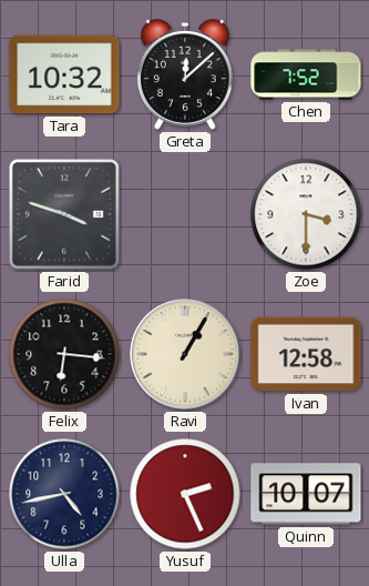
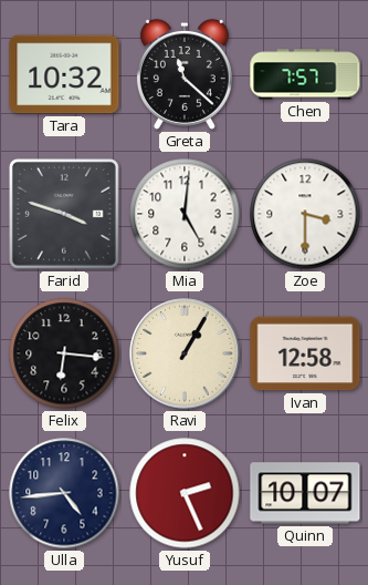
Greta: 12:08 -> 11:22
Chen: 7:52 -> 7:57
Mia: none -> 5:01
Ulla: 4:43 -> 4:44
